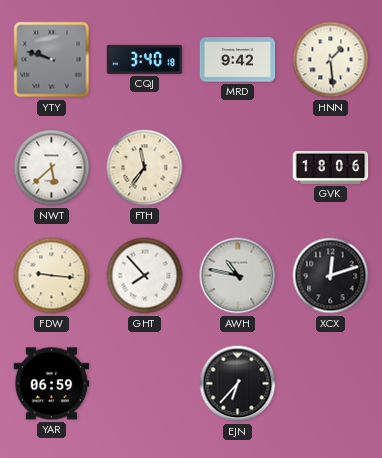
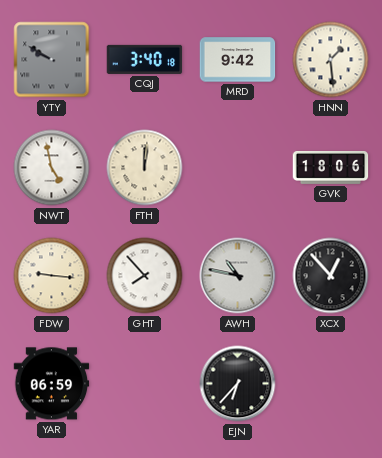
YTY: 9:48 -> 9:50
NWT: 5:38 -> 4:58
FTH: 11:36 -> 12:01
XCX: 12:12 -> 12:53
